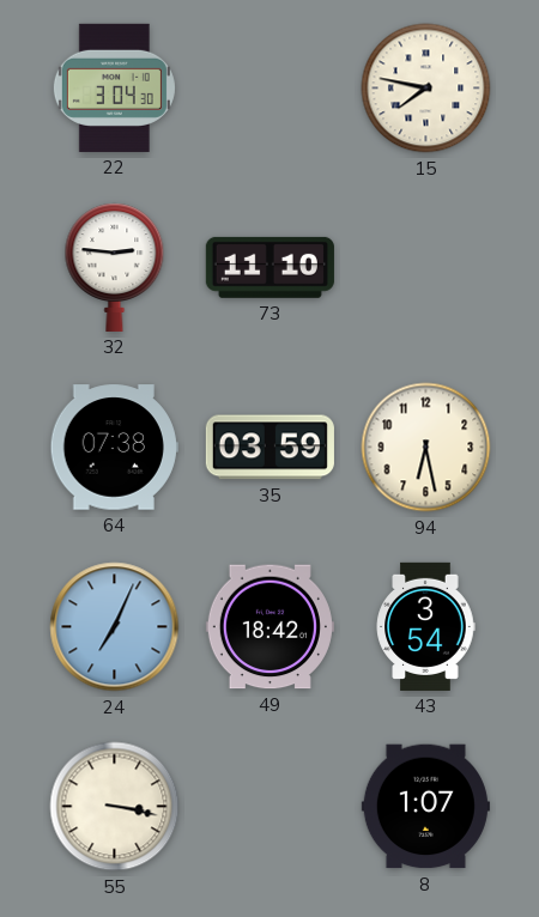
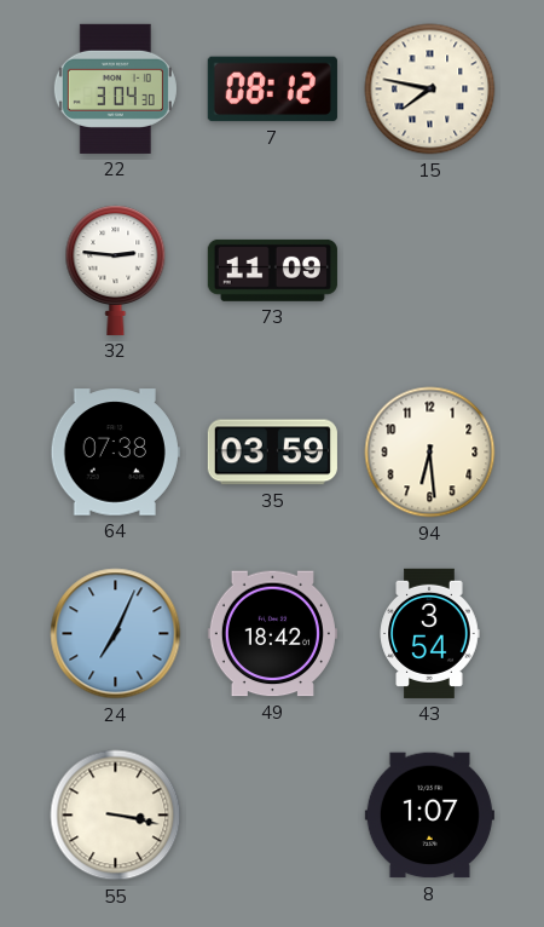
7: none -> 08:12
73: 11:10 -> 11:09
94: 6:28 -> 6:29
